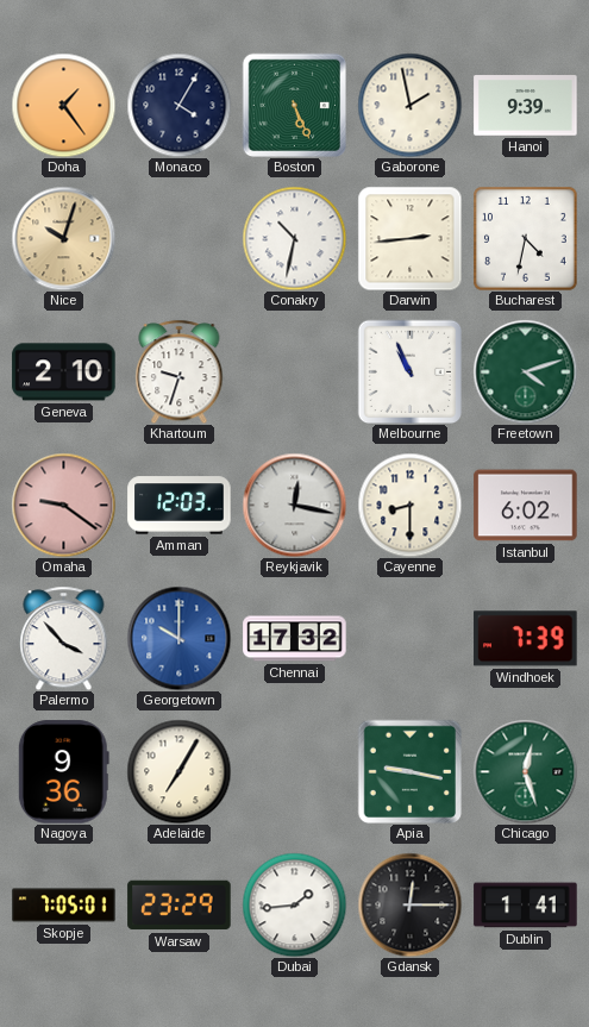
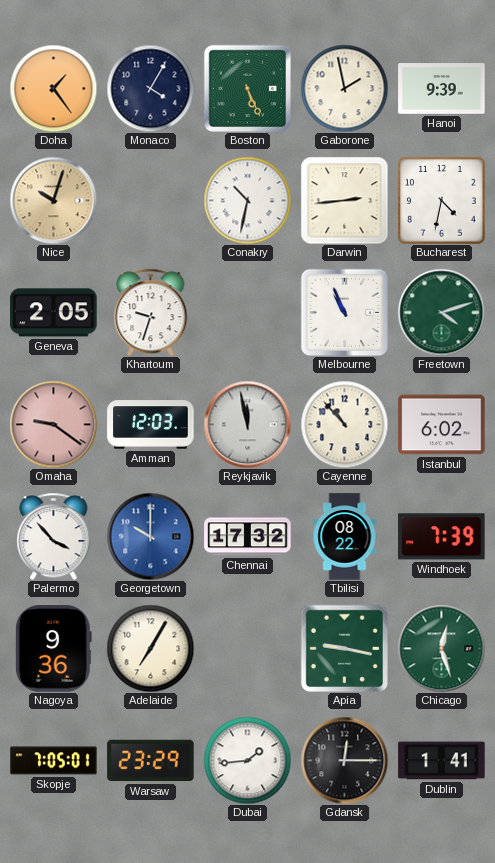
Geneva: 2:10 -> 2:05
Reykjavik: 12:17 -> 11:58
Cayenne: 8:30 -> 10:53
Tbilisi: none -> 08:22
